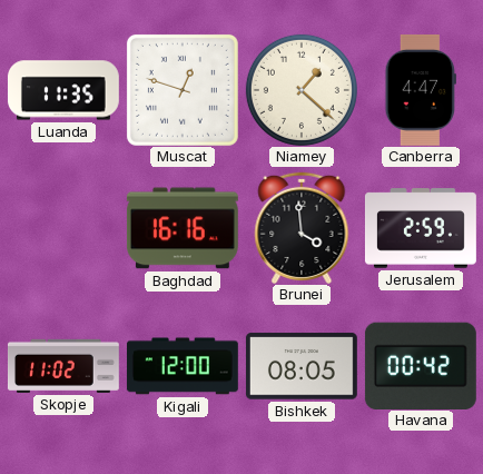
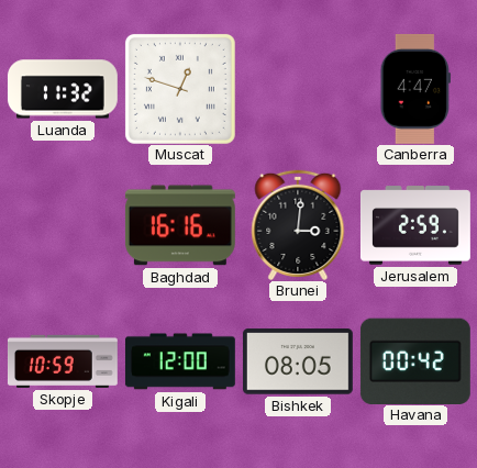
Luanda: 11:35 -> 11:32
Niamey: 1:22 -> none
Brunei: 3:59 -> 3:01
Skopje: 11:02 -> 10:59
